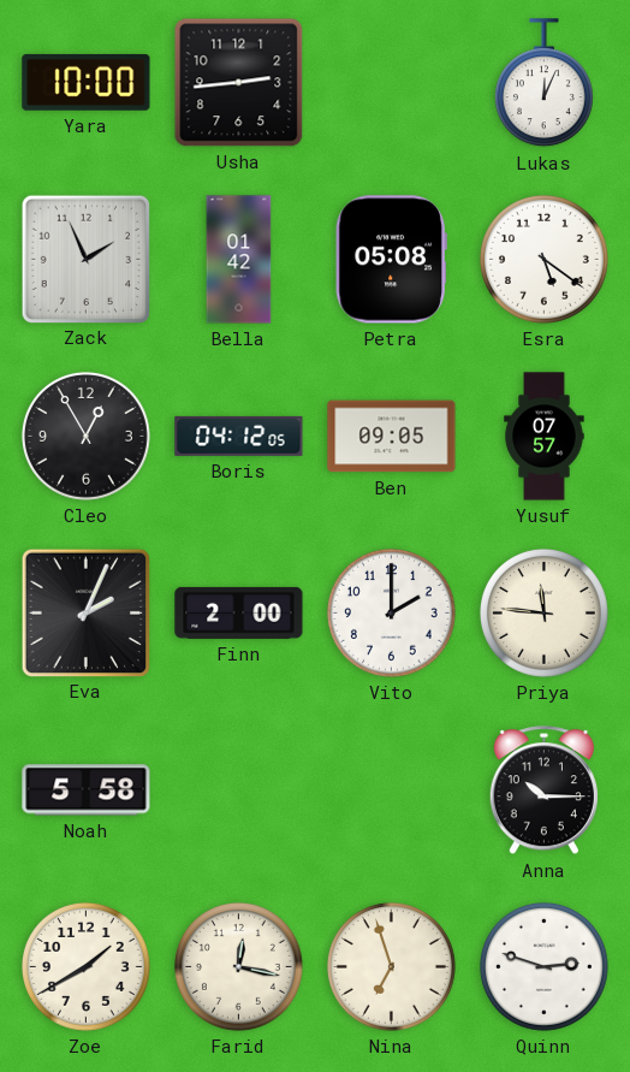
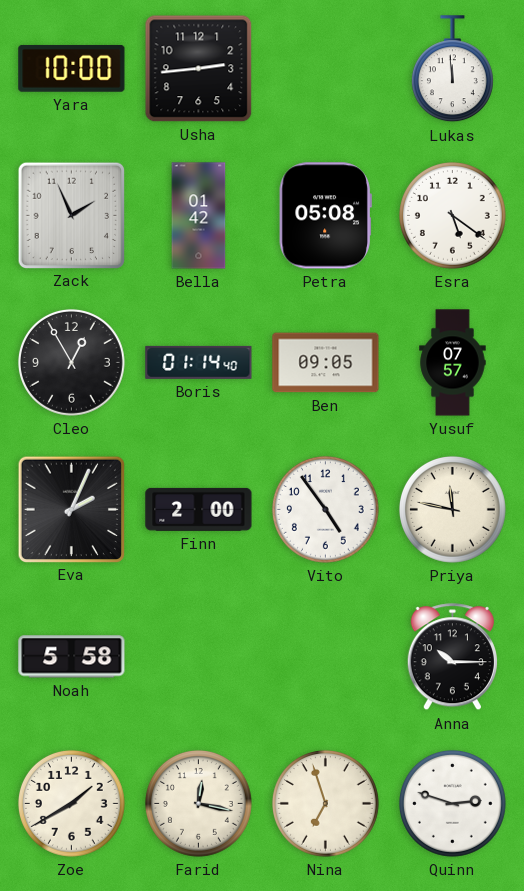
Lukas: 12:04 -> 11:59
Boris: 04:12 -> 01:14
Vito: 2:00 -> 4:54
Priya: 11:46 -> 11:47
